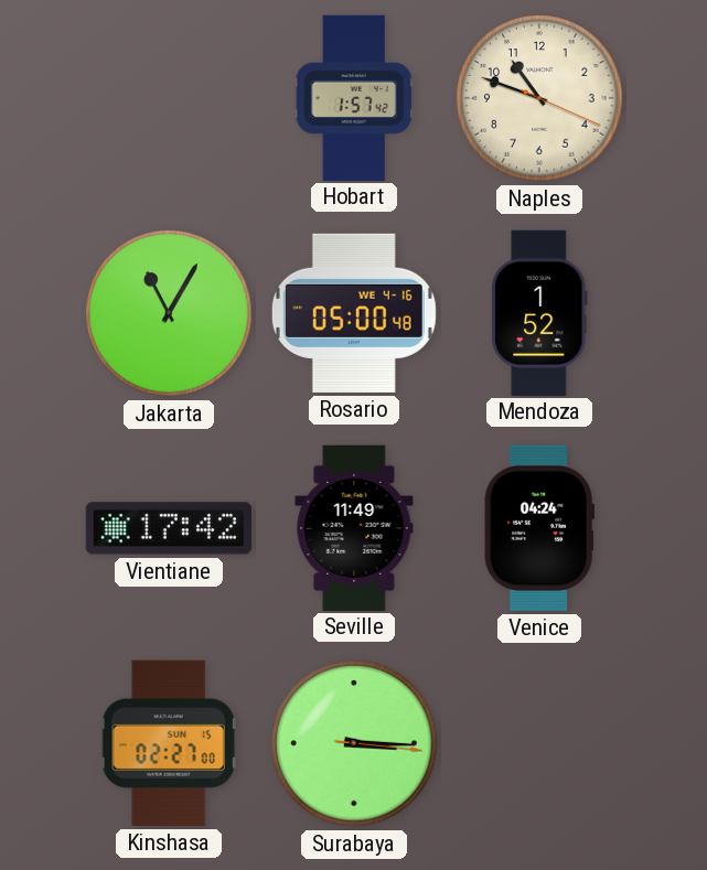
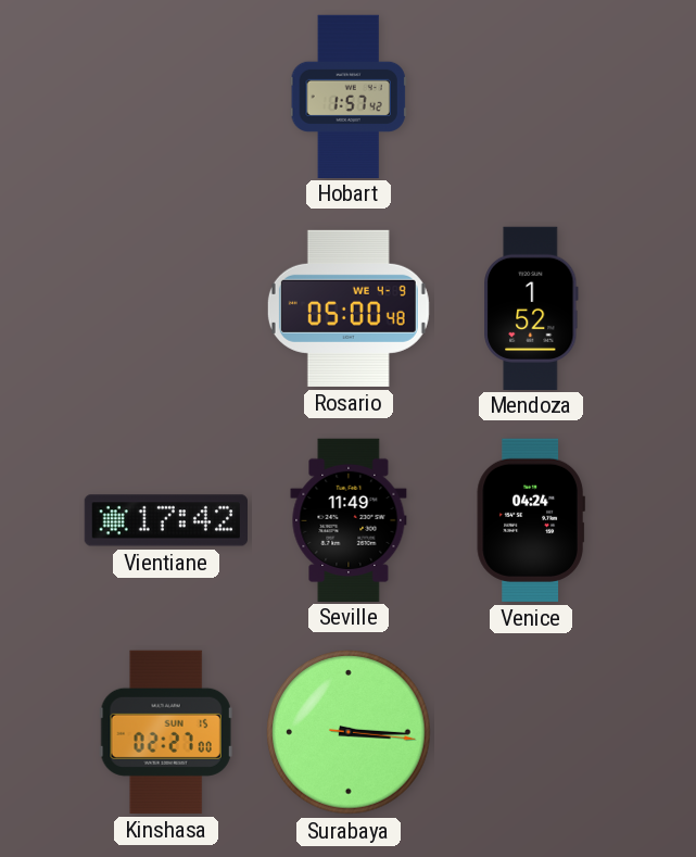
Naples: 10:48 -> none
Jakarta: 11:05 -> none
Rosario date: WE 4-16 -> WE 4-9
